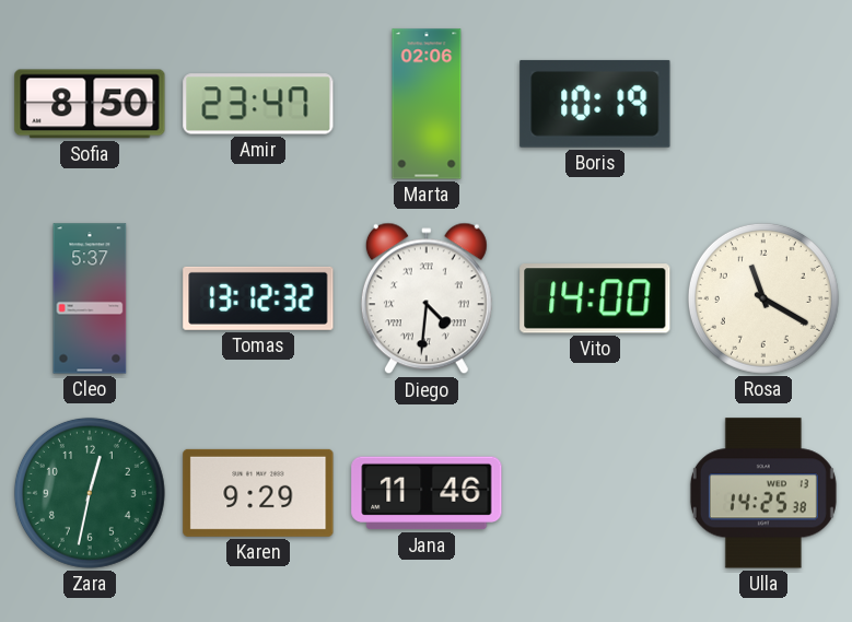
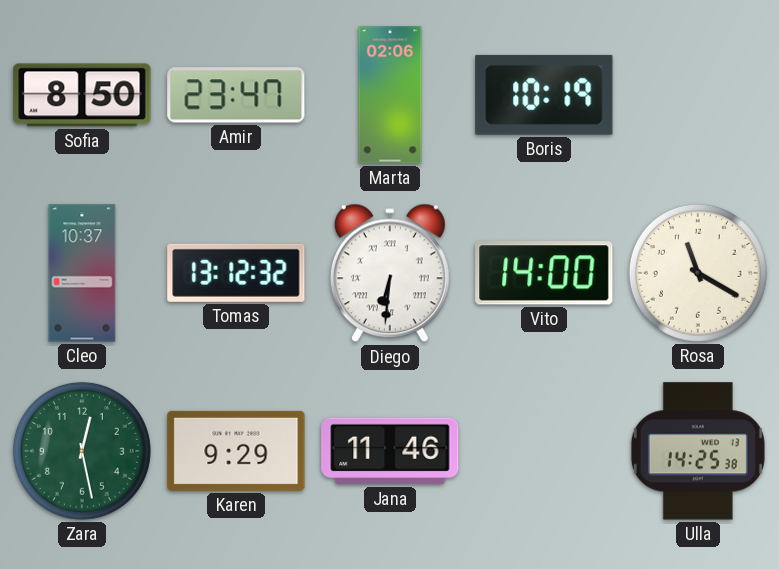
Cleo: 5:37 -> 10:37
Diego: 4:31 -> 6:31
Zara: 12:32 -> 12:28
